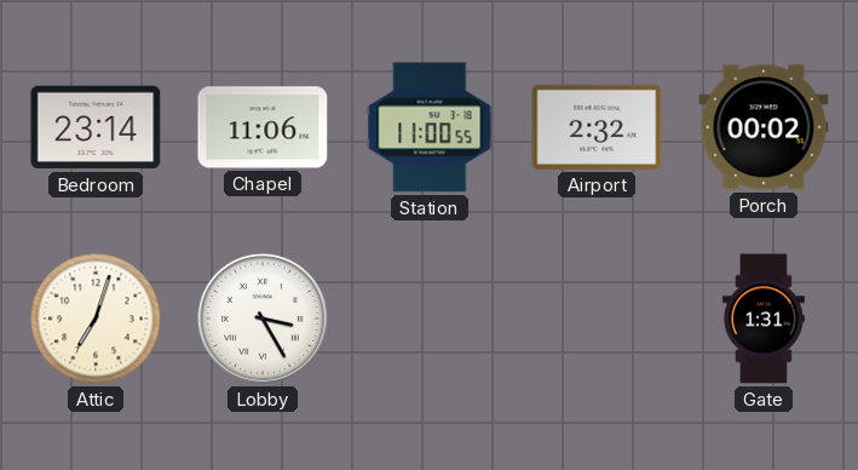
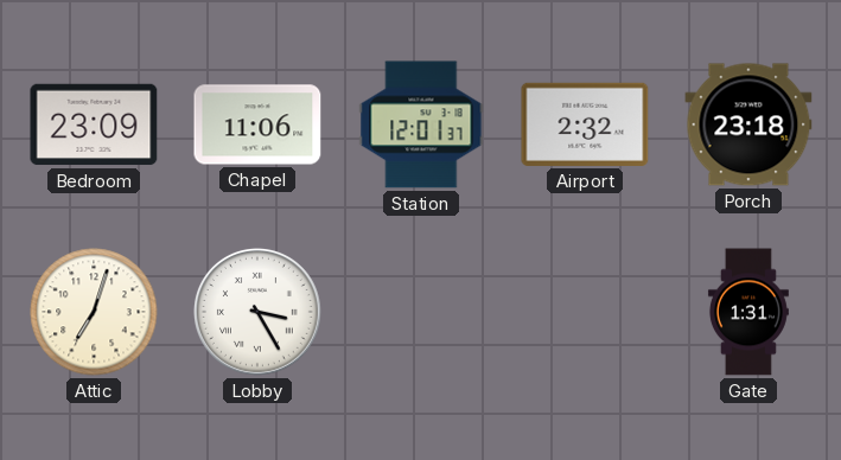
Bedroom: 23:14 -> 23:09
Station: 11:00 -> 12:01
Porch: 00:02 -> 23:18
